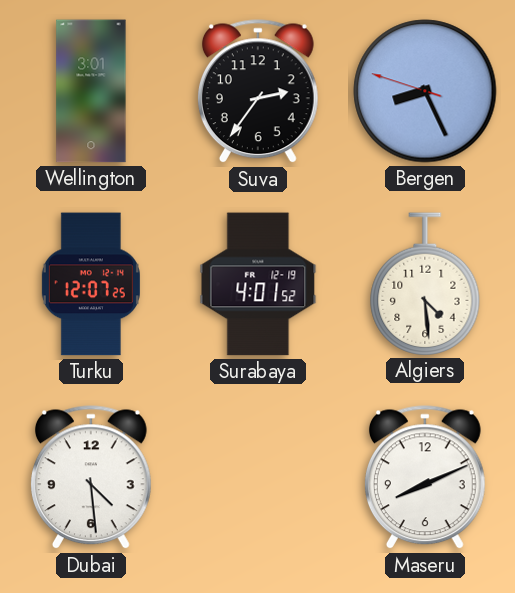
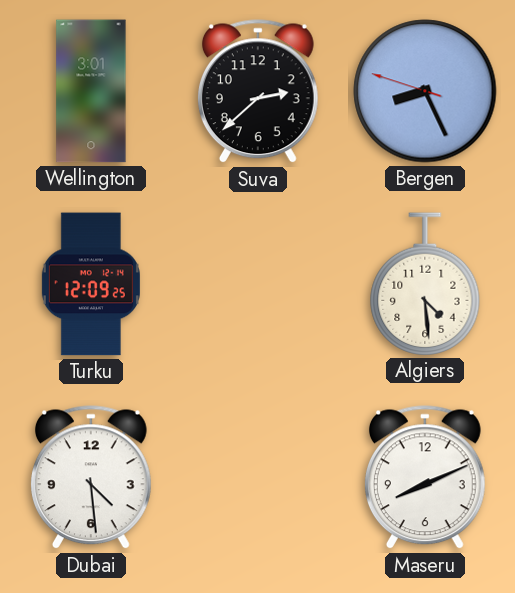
Suva: 2:36 -> 2:38
Turku: 12:07 -> 12:09
Surabaya: 4:01 -> none
